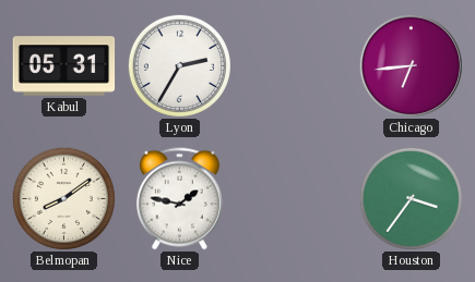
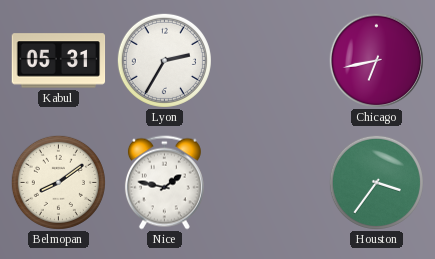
Chicago: 6:44 -> 6:43
